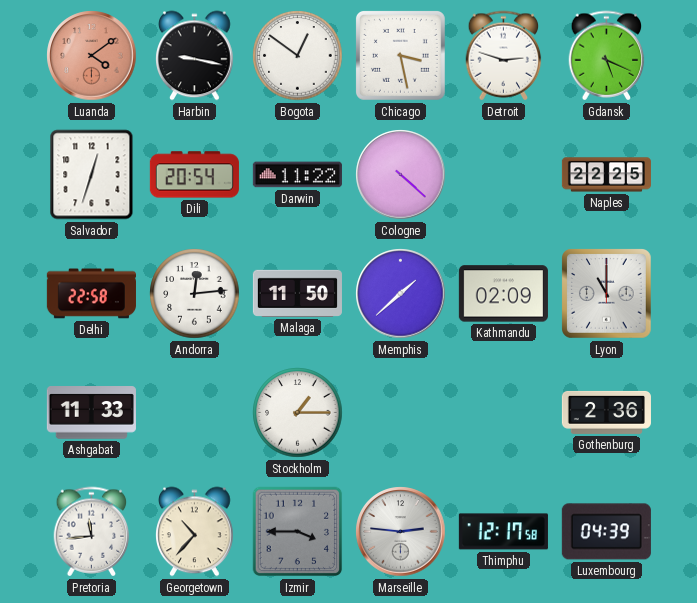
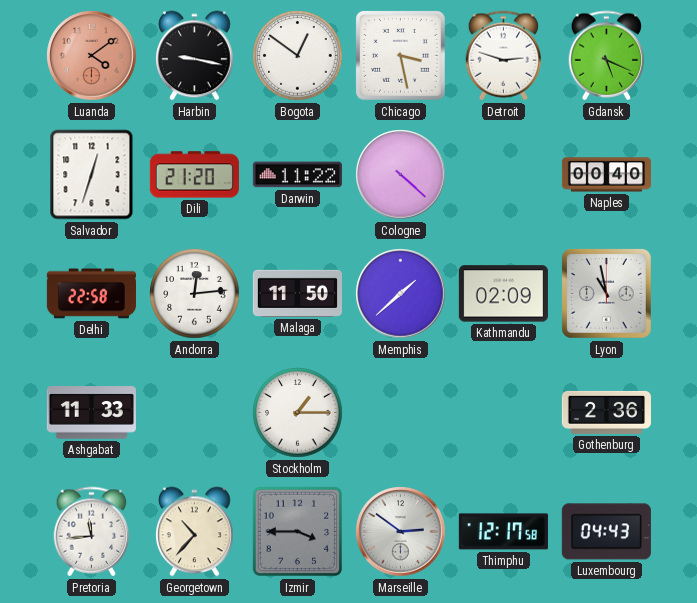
Dili: 20:54 -> 21:20
Naples: 22:25 -> 00:40
Lyon: 11:00 -> 10:58
Marseille: 2:46 -> 2:51
Luxembourg: 04:39 -> 04:43
